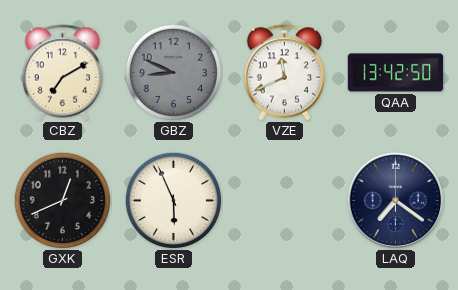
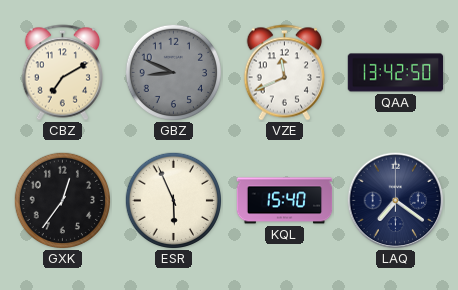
GXK: 12:41 -> 12:36
KQL: none -> 15:40
